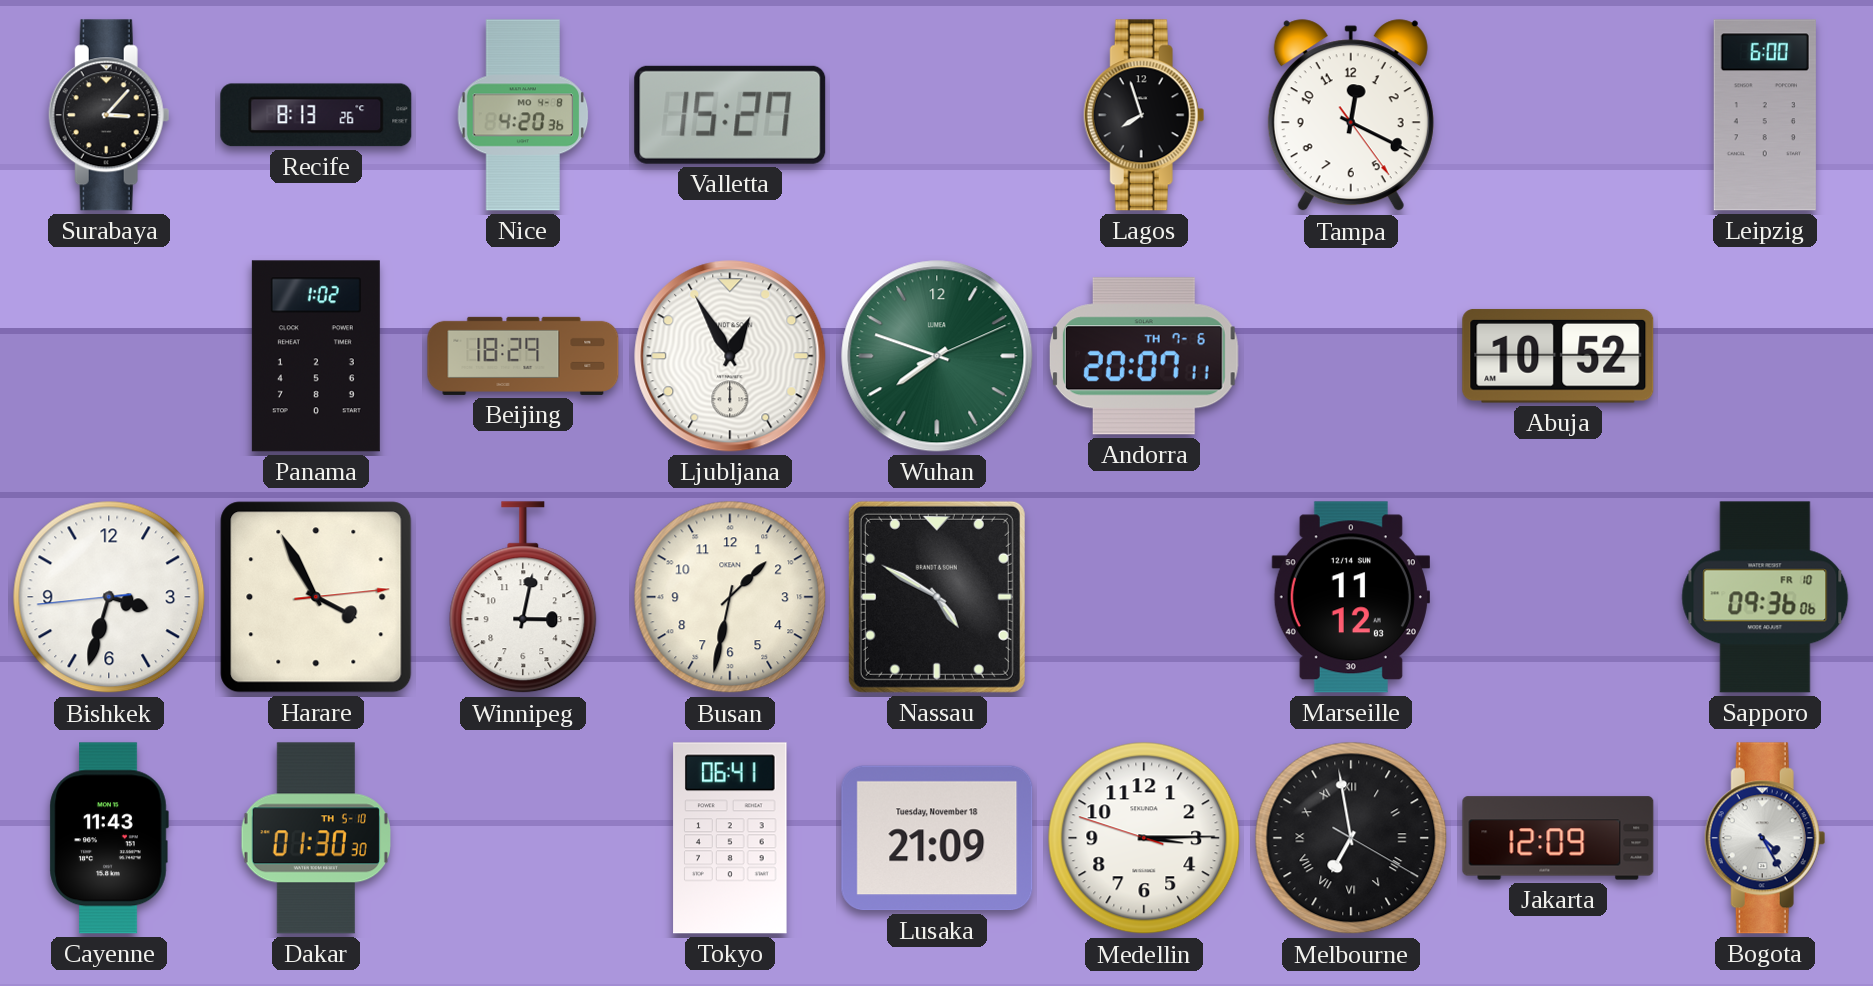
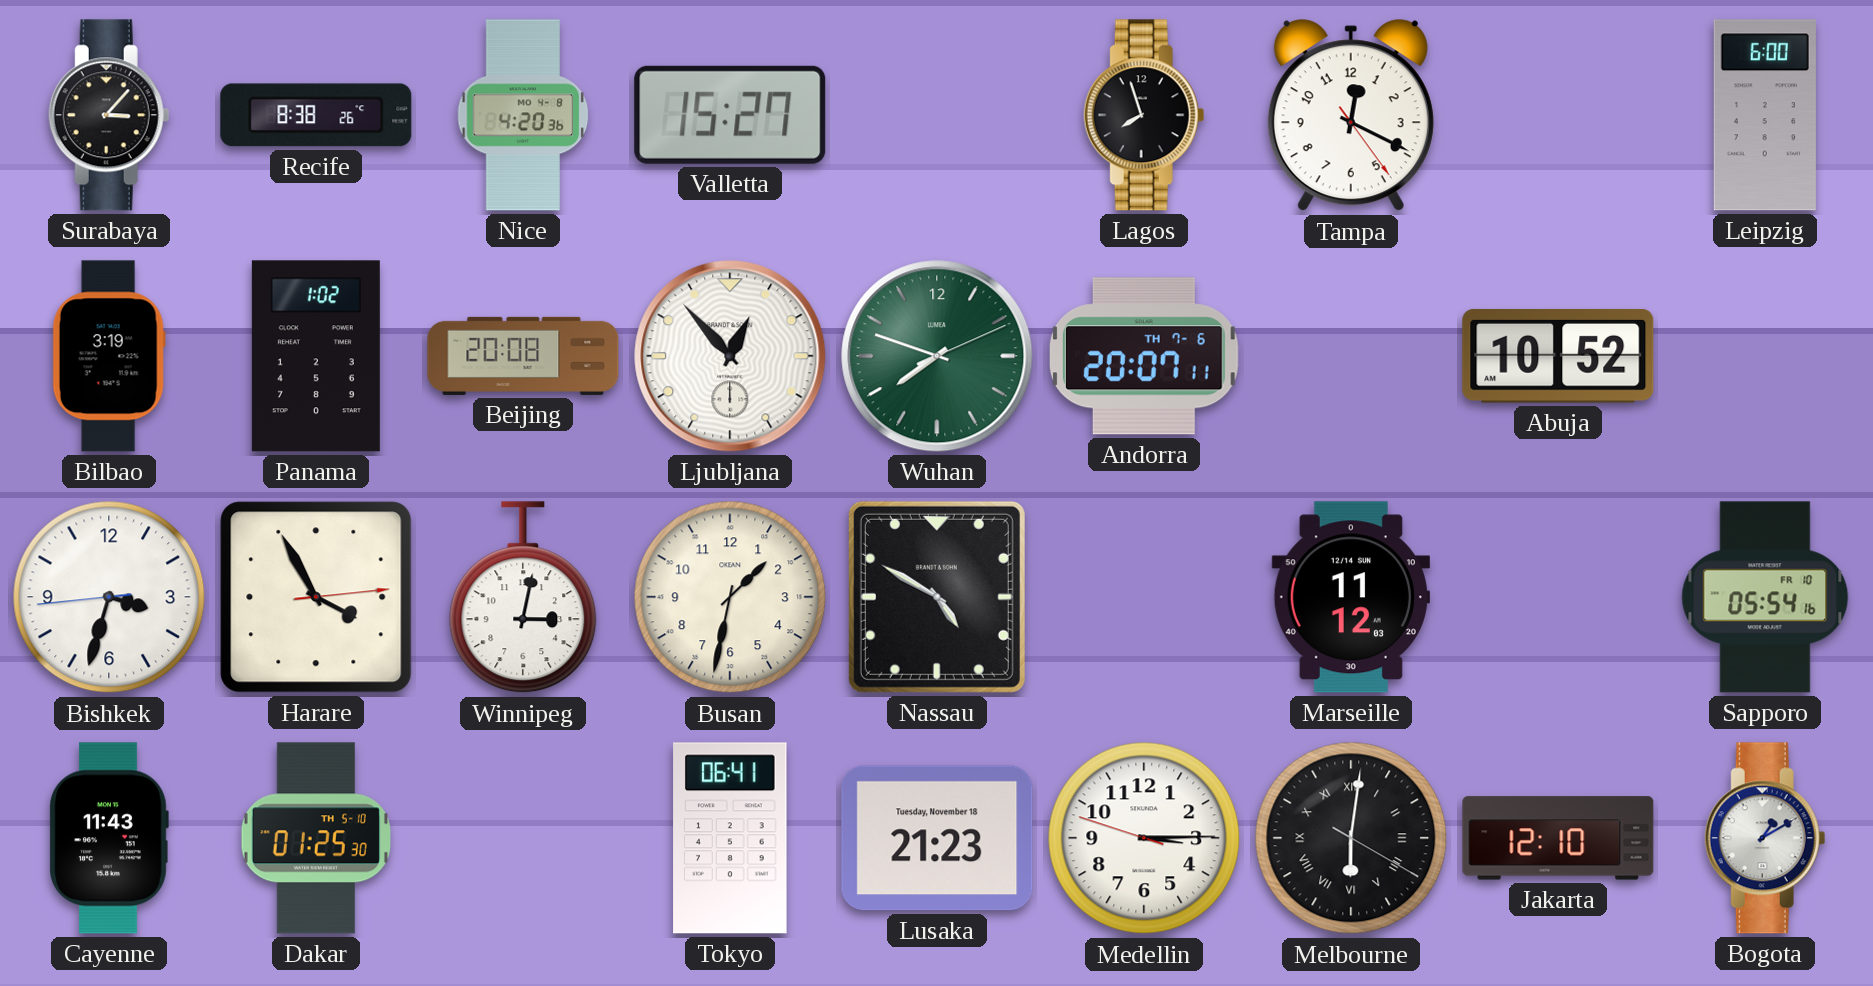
Recife: 8:13 -> 8:38
Bilbao: none -> 3:19
Beijing: 18:29 -> 20:08
Ljubljana: 12:55 -> 12:53
Sapporo: 09:36 -> 05:54
Dakar: 01:30 -> 01:25
Lusaka: 21:09 -> 21:23
Melbourne: 6:58 -> 6:01
Jakarta: 12:09 -> 12:10
Bogota: 4:25 -> 1:10
